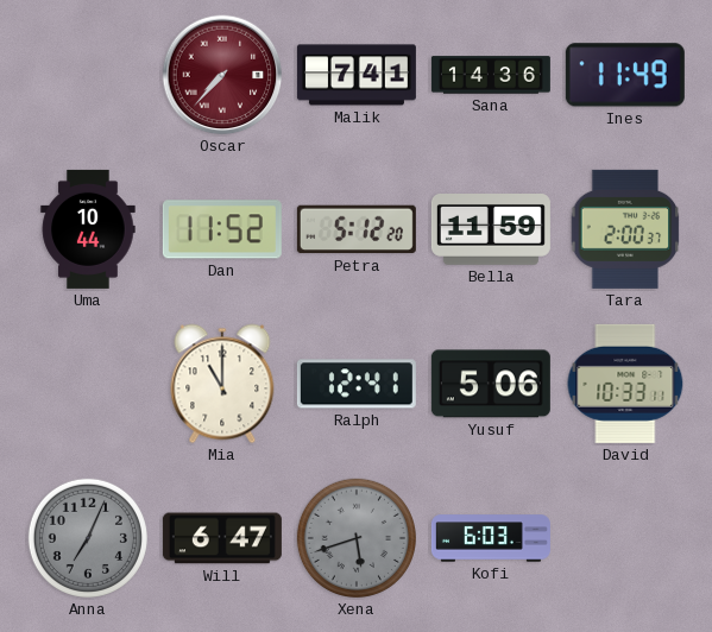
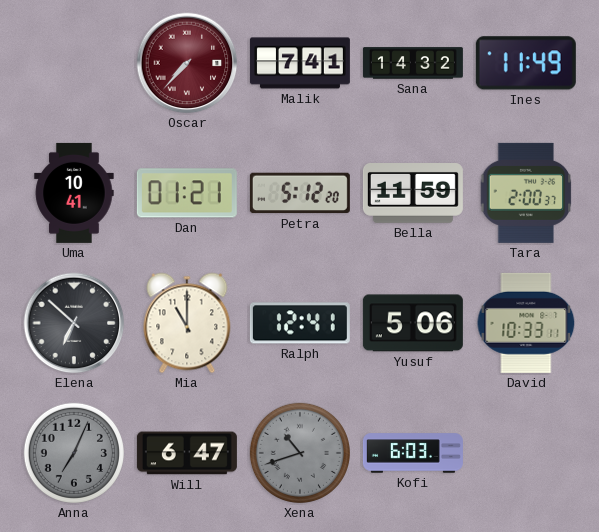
Sana: 14:36 -> 14:32
Uma: 10:44 -> 10:41
Dan: 11:52 -> 01:21
Elena: none -> 6:52
Xena: 5:42 -> 10:42
